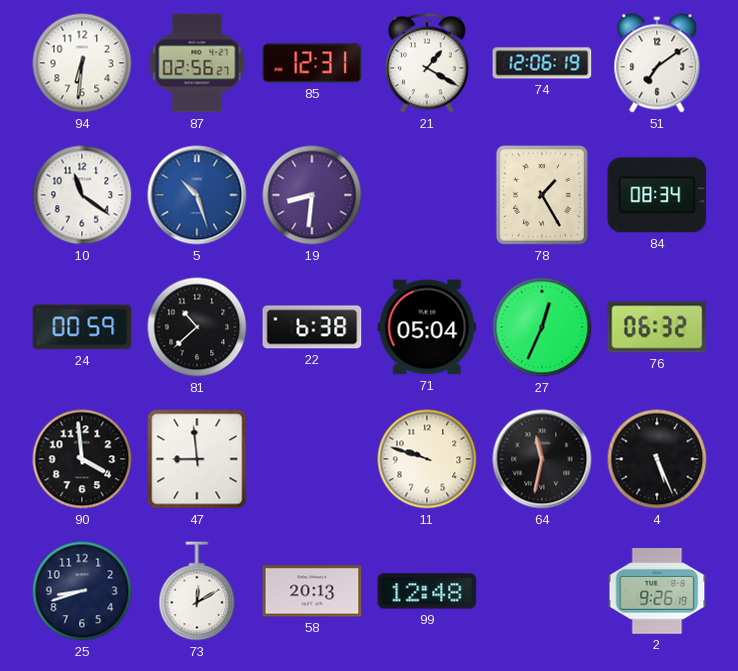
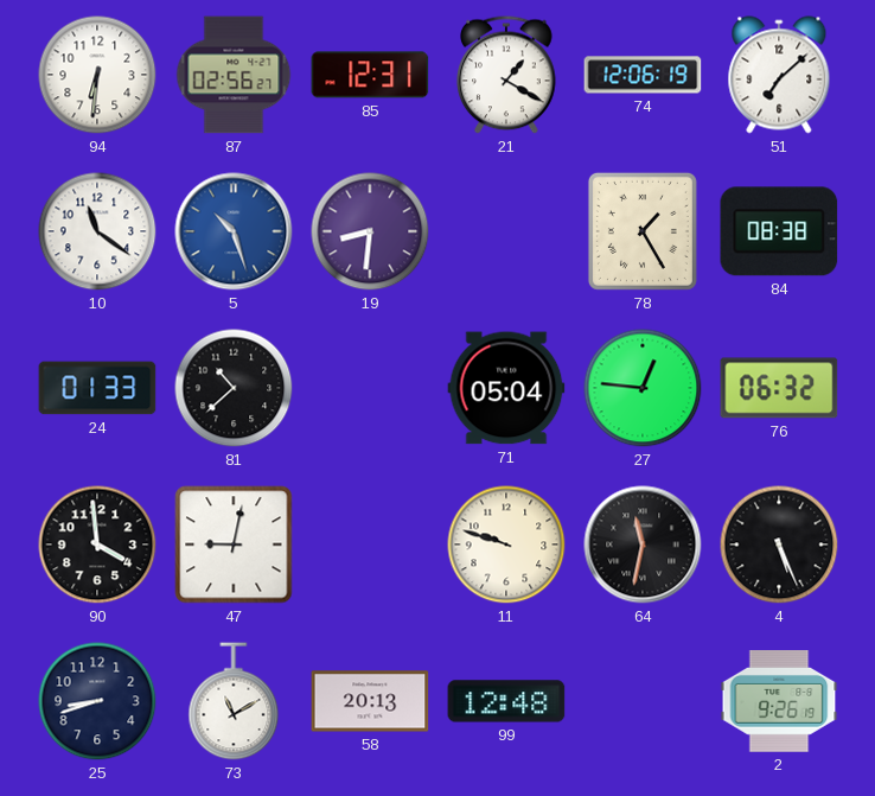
51: 7:09 -> 7:08
84: 08:34 -> 08:38
24: 00:59 -> 01:33
22: 6:38 -> none
27: 12:34 -> 12:46
47: 8:59 -> 9:02
73: 12:10 -> 11:10
